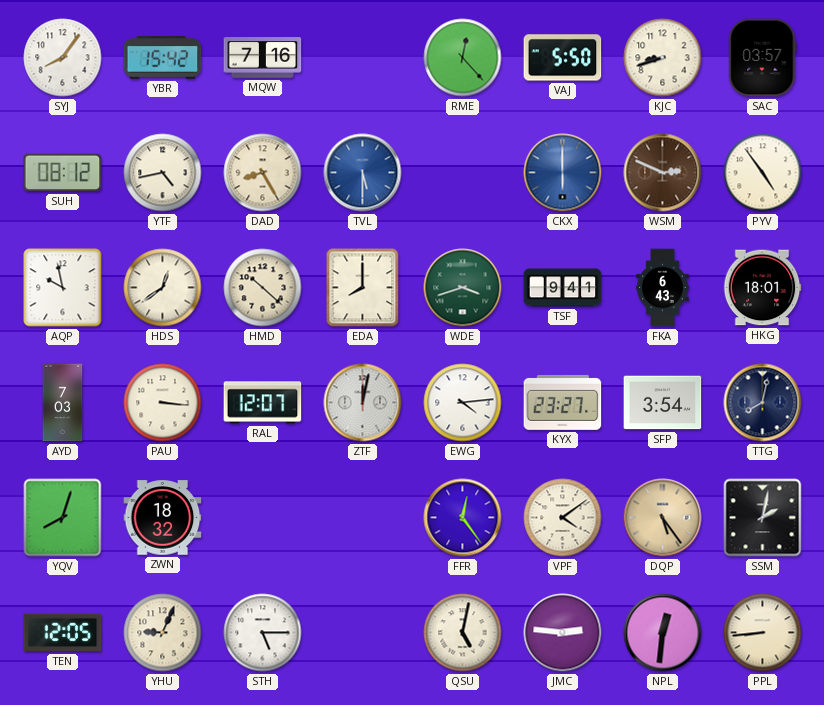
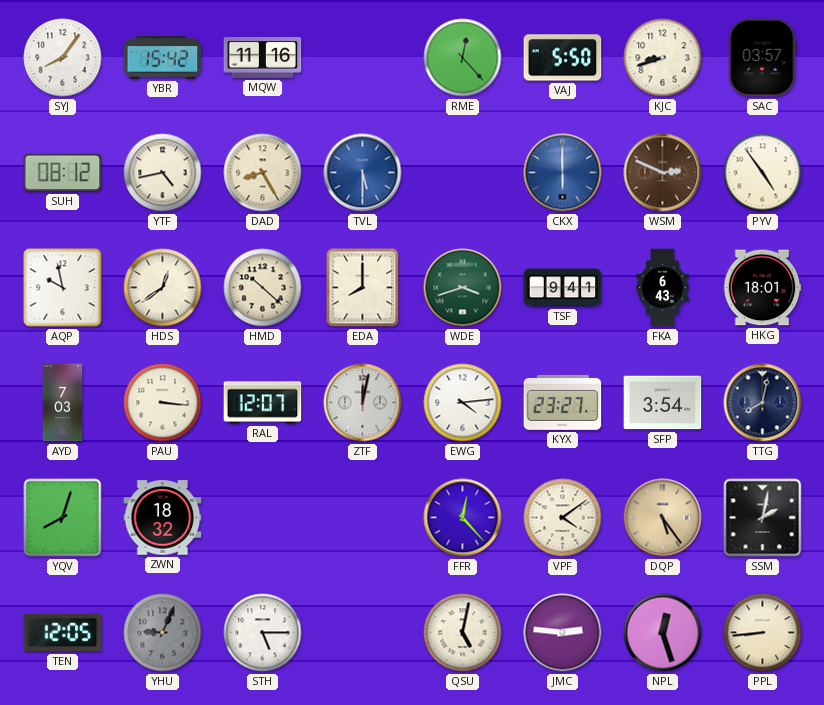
MQW: 7:16 -> 11:16
FFR: 12:24 -> 12:23
YHU dial: cream -> grey
NPL: 12:31 -> 12:27
